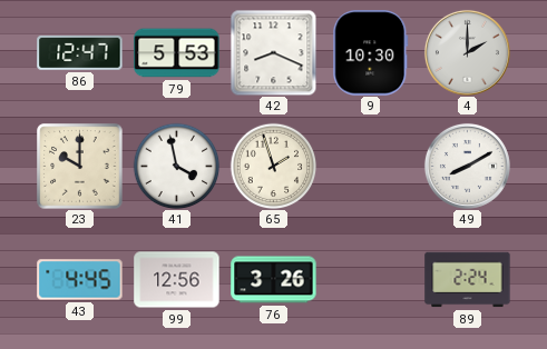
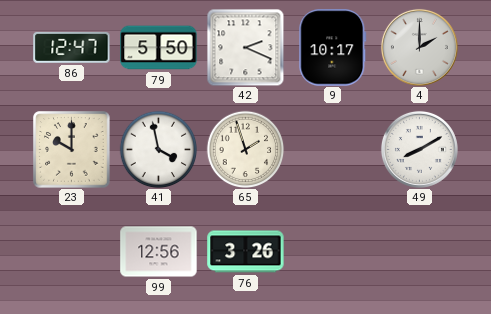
79: 5:53 -> 5:50
42: 8:19 -> 2:19
9: 10:30 -> 10:17
43: 4:45 -> none
89: 2:24 -> none
